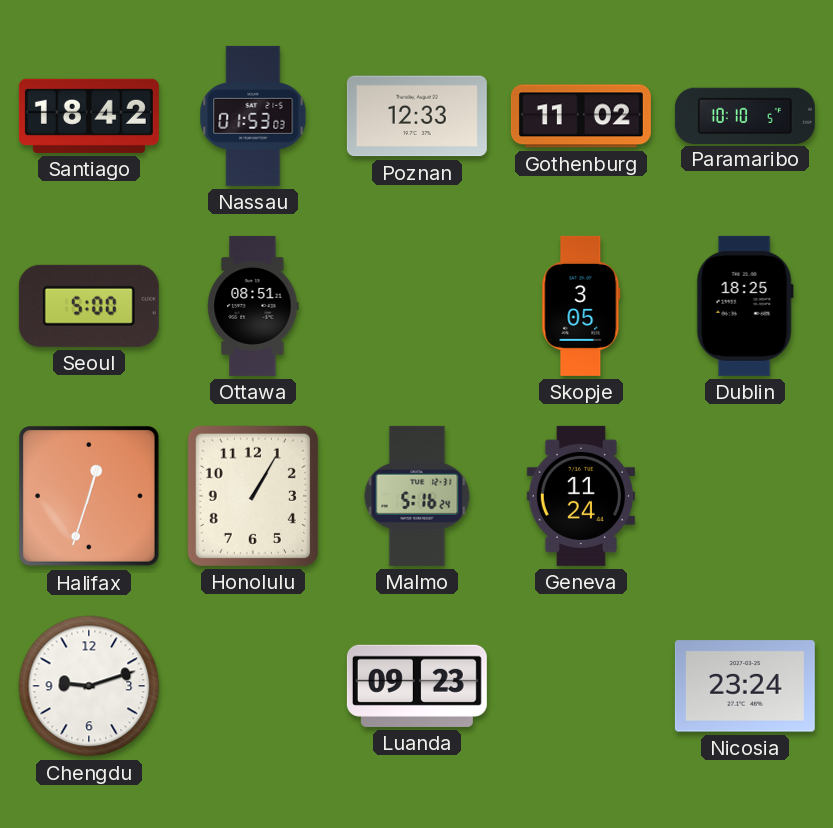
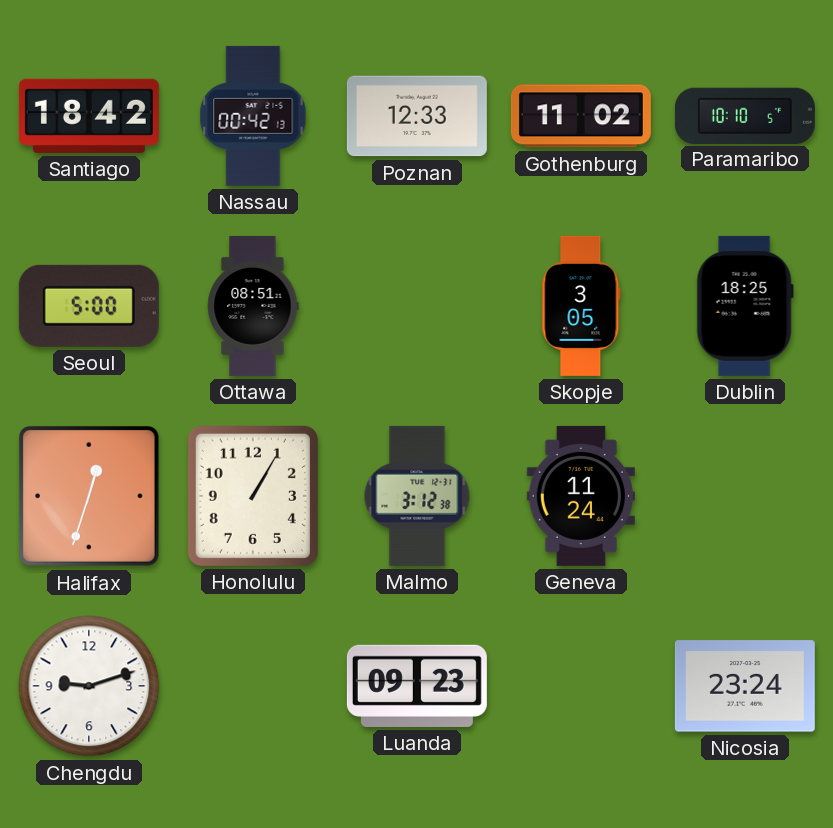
Nassau: 01:53 -> 00:42
Malmo: 5:16 -> 3:12
